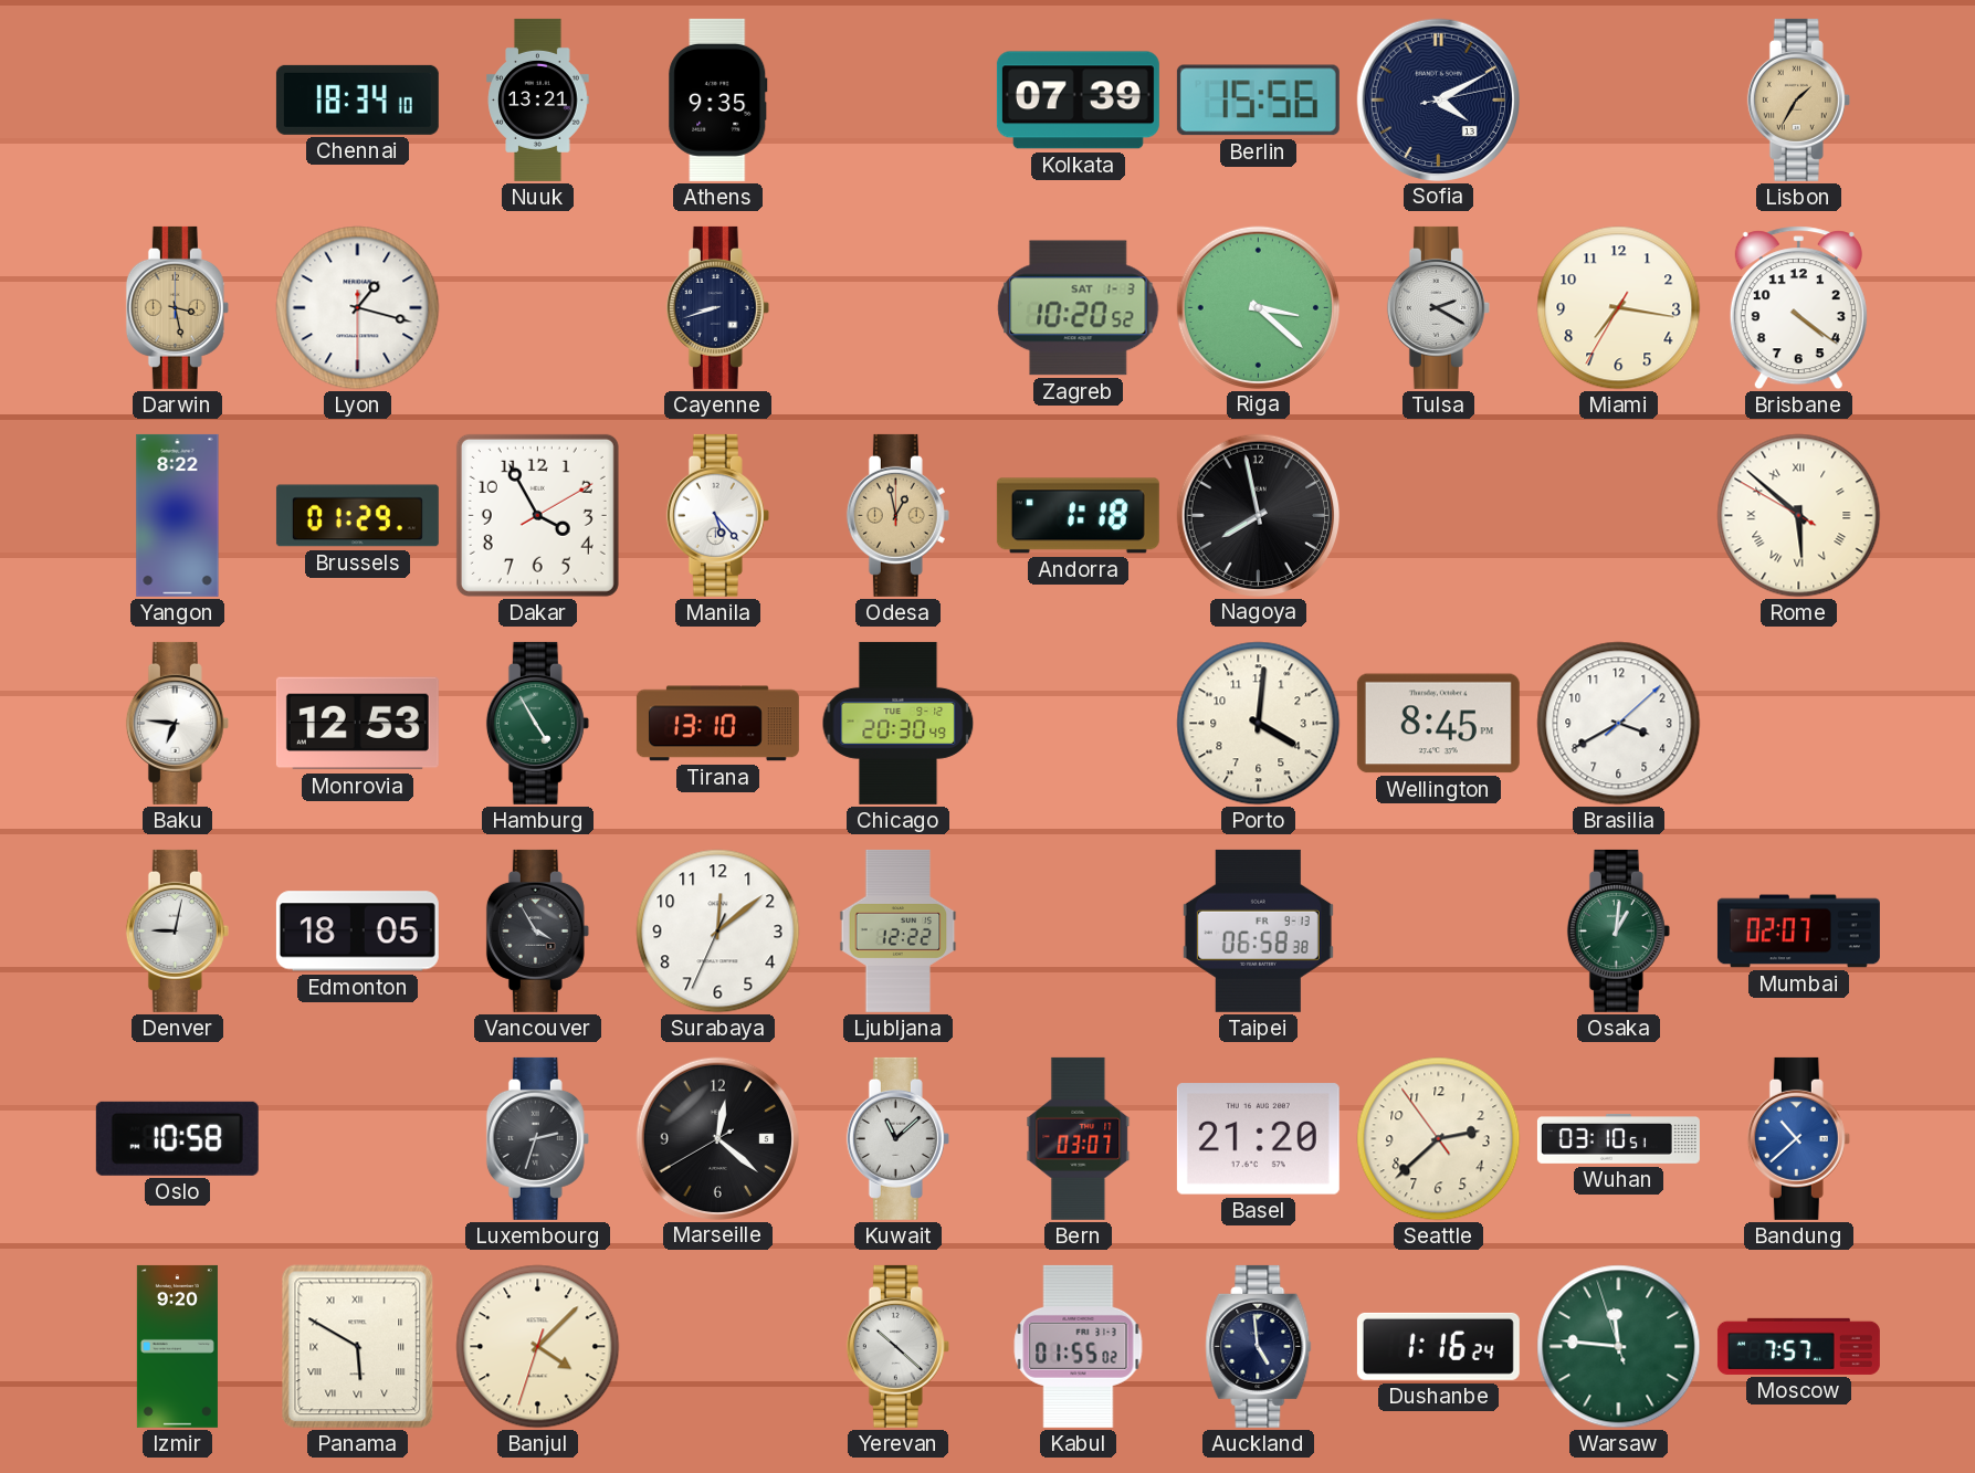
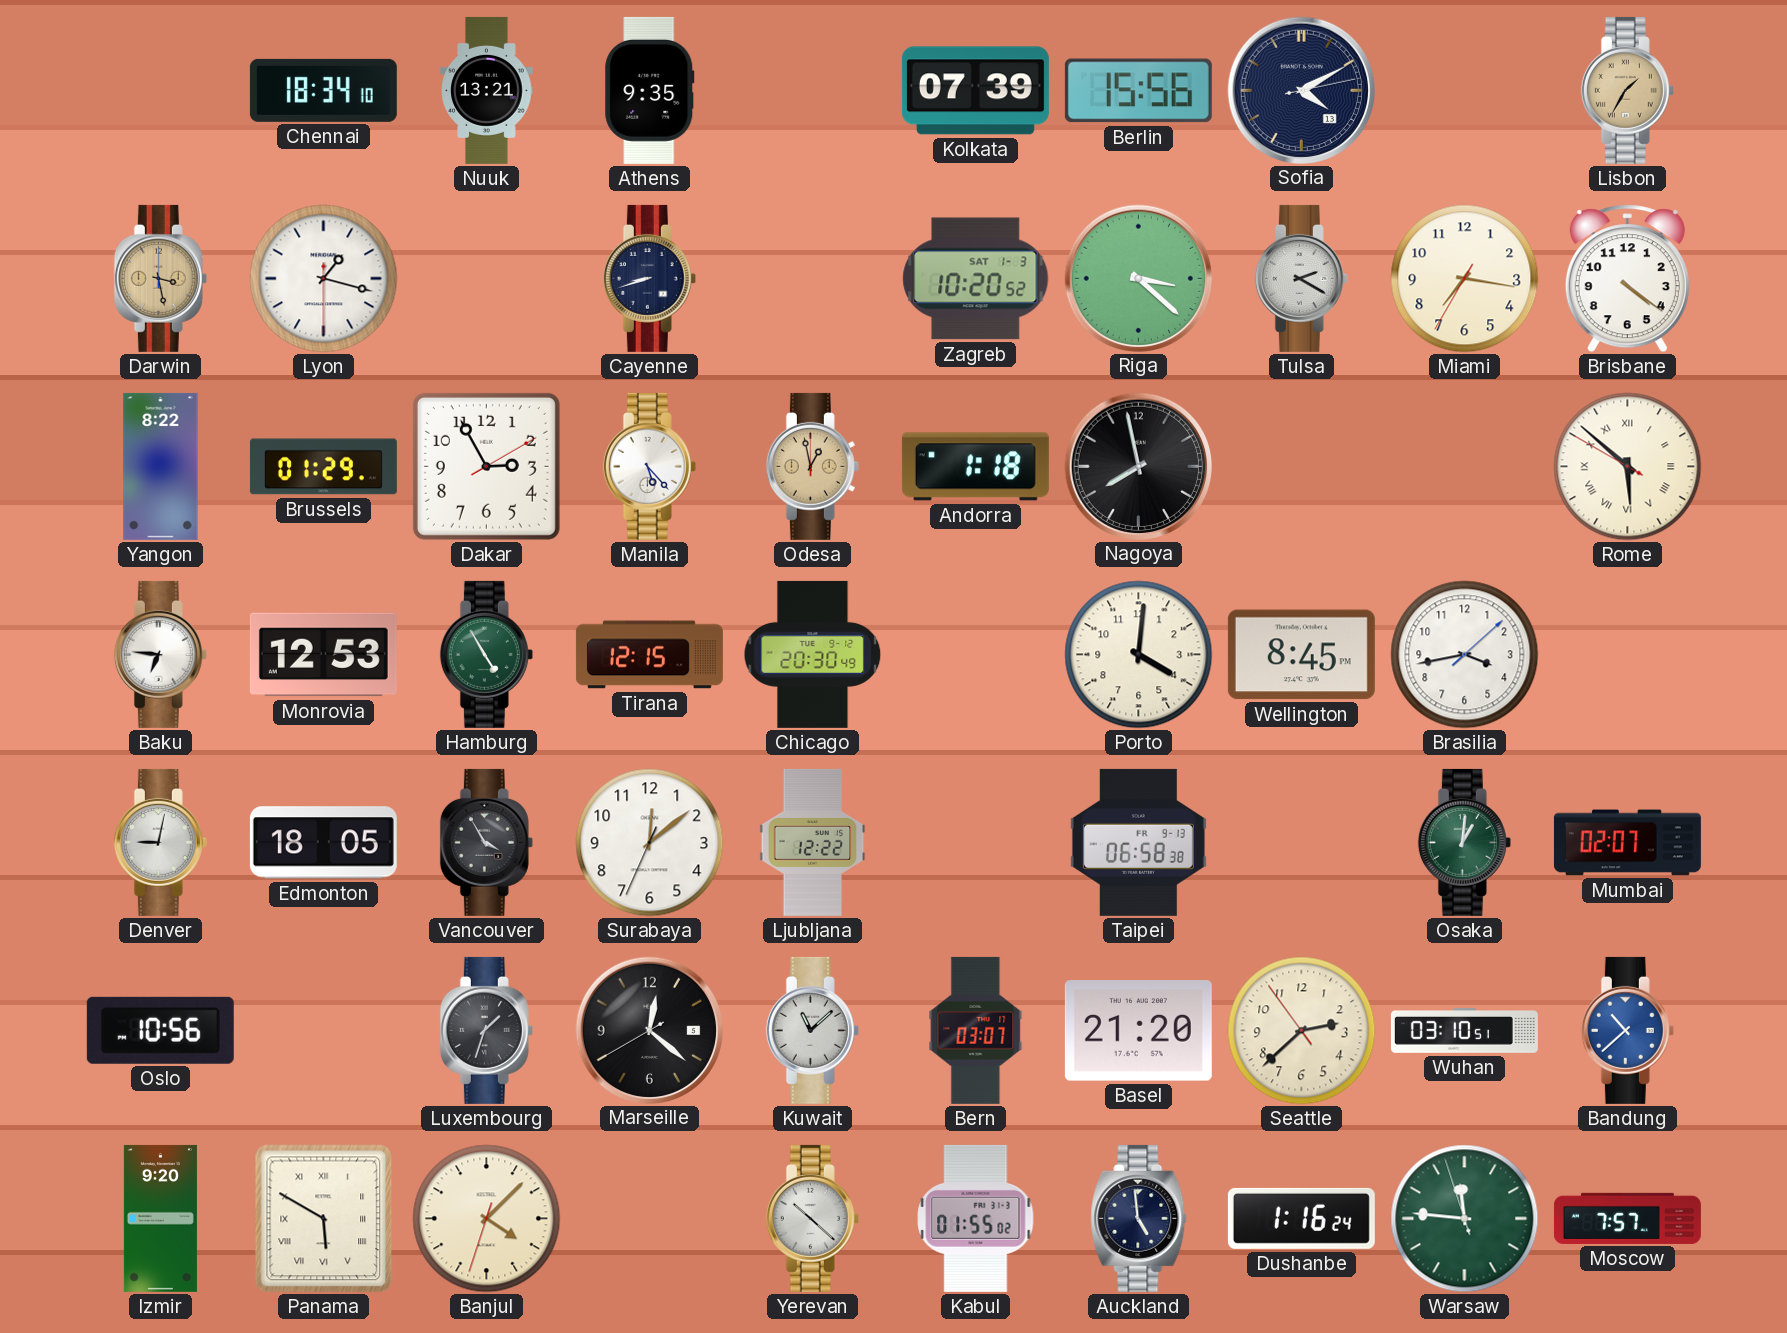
Dakar: 3:55 -> 2:55
Tirana: 13:10 -> 12:15
Brasilia: 3:40 -> 3:43
Oslo: 10:58 -> 10:56
Luxembourg: 2:33 -> 1:33
